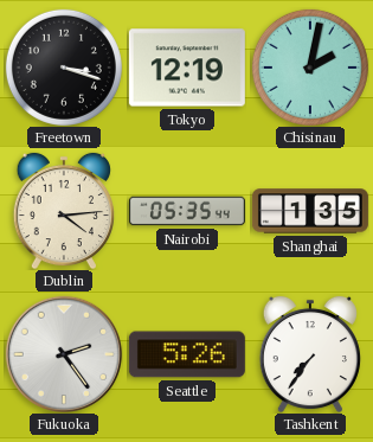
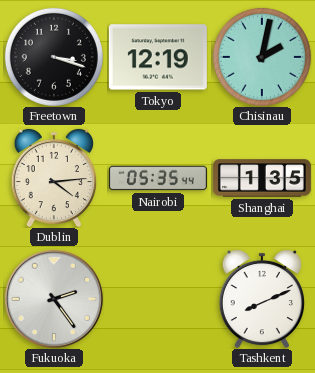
Seattle: 5:26 -> none
Tashkent: 7:36 -> 8:11
